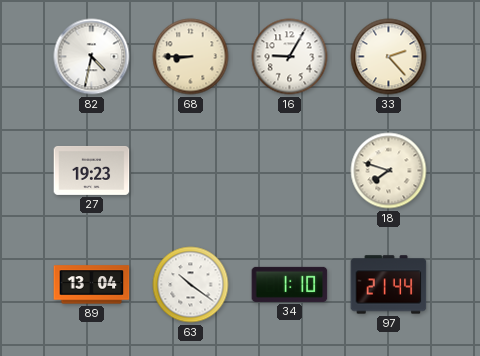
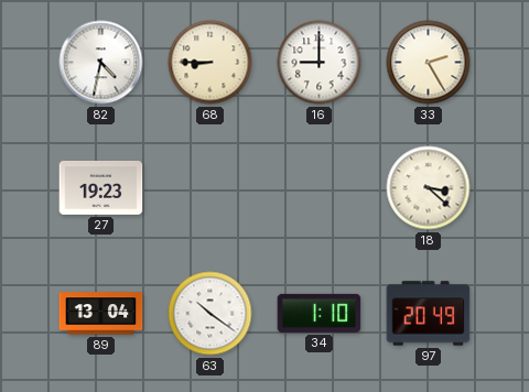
16: 9:05 -> 9:00
33: 2:23 -> 2:25
18: 7:48 -> 3:22
97: 21:44 -> 20:49
